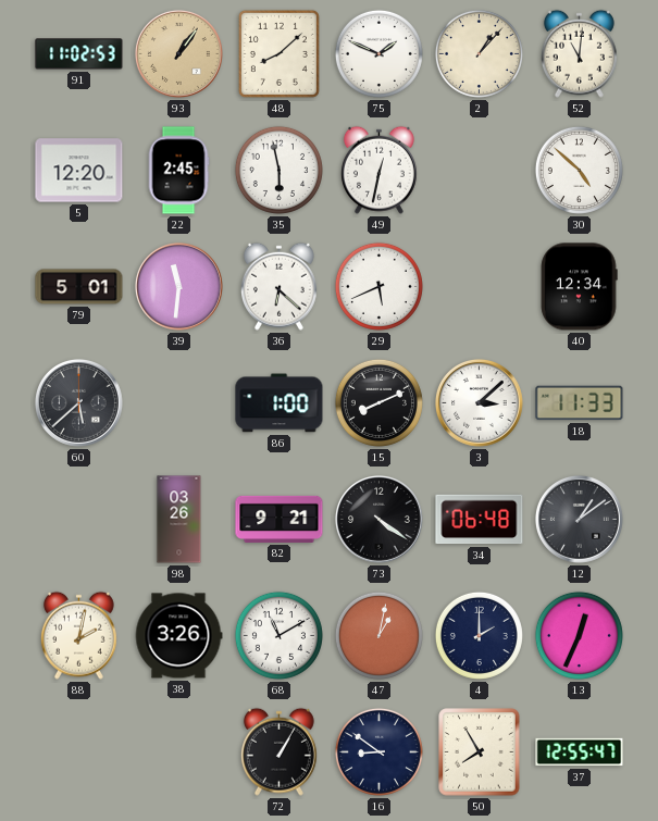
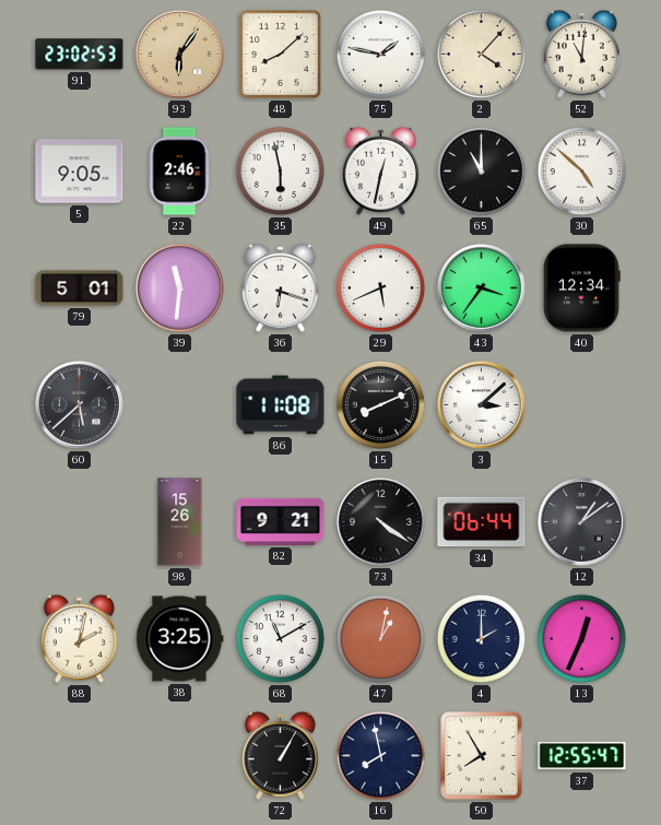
91: 11:02 -> 23:02
93: 1:06 -> 6:06
75: 1:49 -> 1:47
2: 1:07 -> 4:07
5: 12:20 -> 9:05
22: 2:45 -> 2:46
65: none -> 11:00
36: 6:22 -> 6:18
43: none -> 3:36
86: 1:00 -> 11:08
18: 11:33 -> none
98: 03:26 -> 15:26
34: 06:48 -> 06:44
38: 3:26 -> 3:25
16: 8:51 -> 7:58
